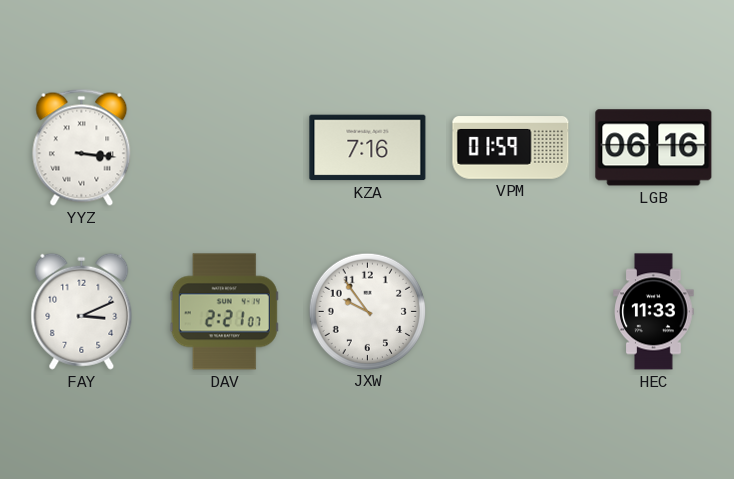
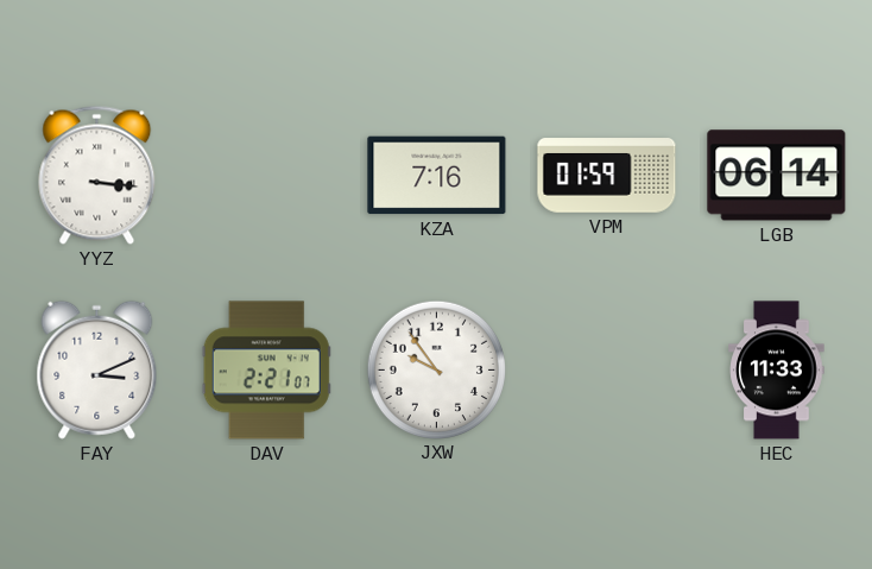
LGB: 06:16 -> 06:14
